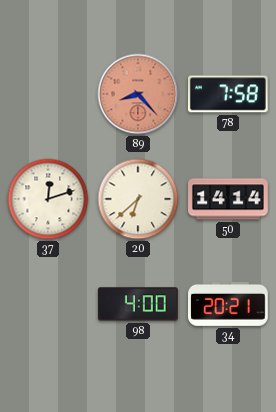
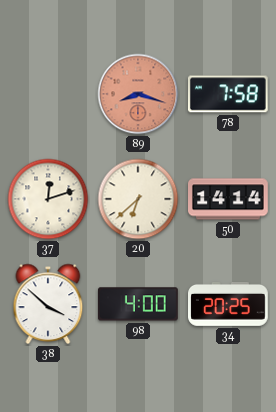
89: 8:23 -> 8:18
38: none -> 3:52
34: 20:21 -> 20:25
